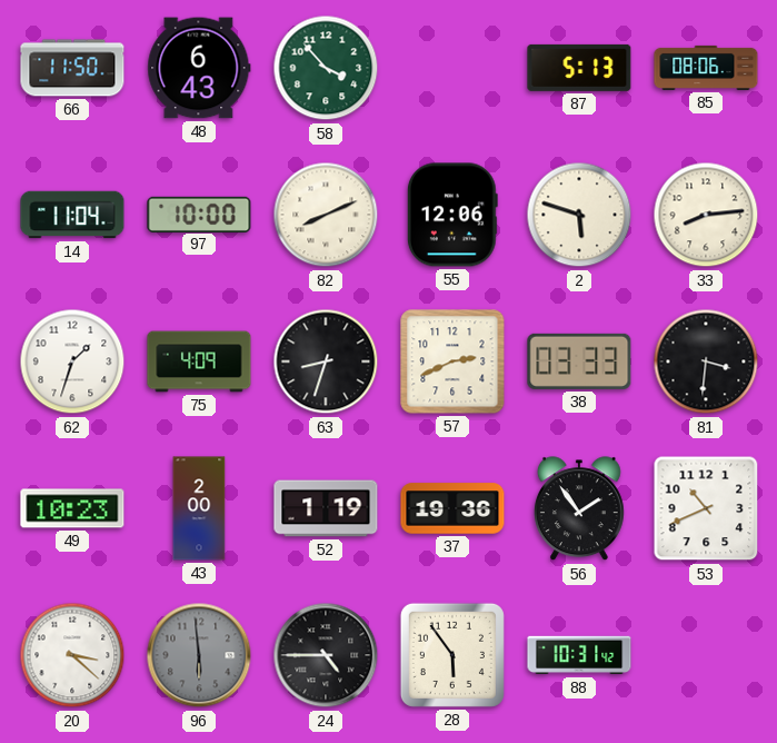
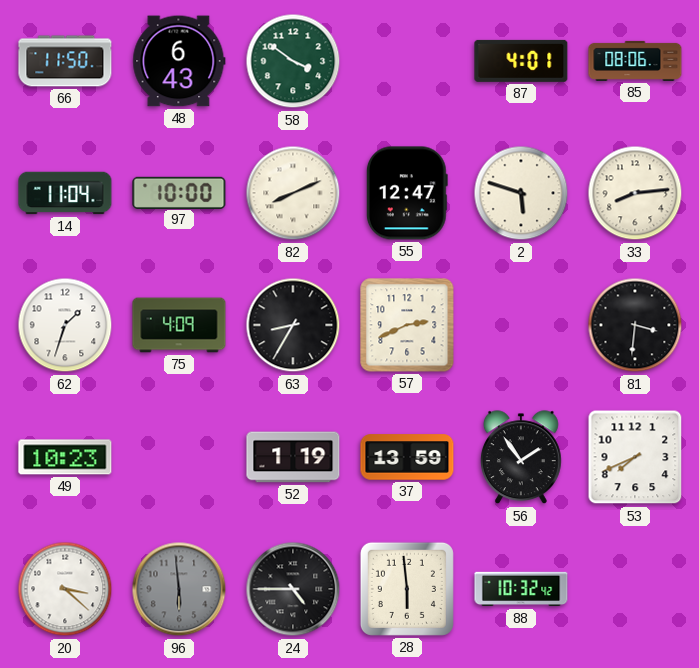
58: 3:53 -> 3:51
87: 5:13 -> 4:01
55: 12:06 -> 12:47
63: 8:33 -> 8:35
38: 03:33 -> none
43: 2:00 -> none
37: 19:36 -> 13:59
53: 10:41 -> 7:41
28: 5:54 -> 5:59
88: 10:31 -> 10:32
